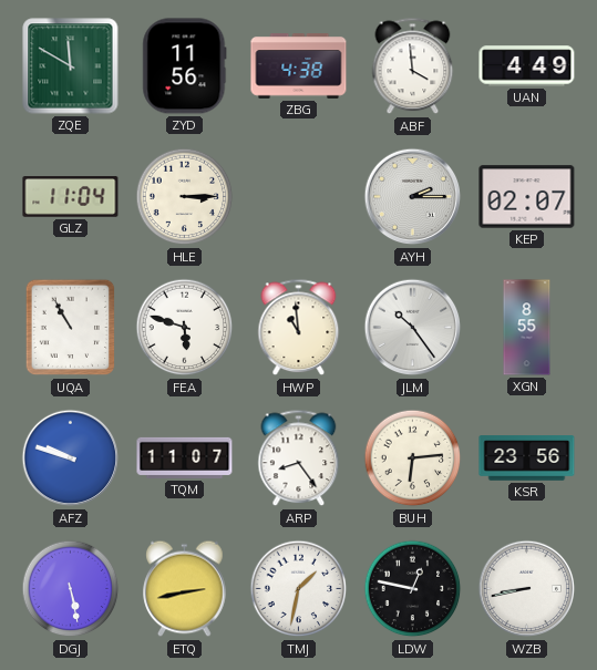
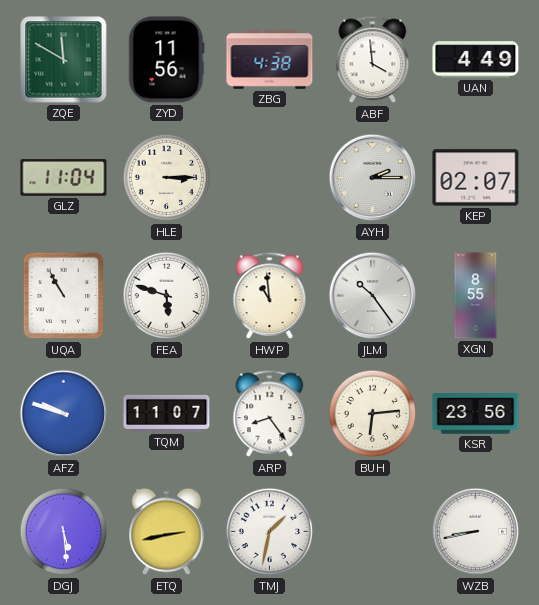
DGJ: 5:28 -> 5:29
LDW: 12:47 -> none
